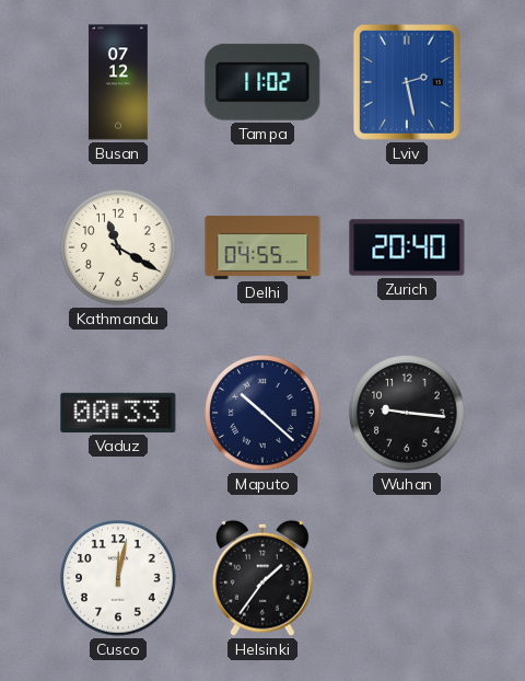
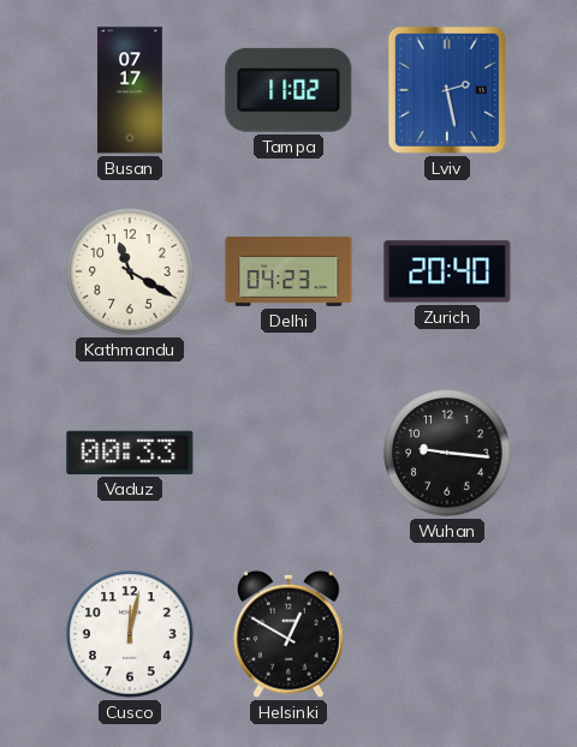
Busan: 07:12 -> 07:17
Delhi: 04:55 -> 04:23
Maputo: 10:22 -> none
Helsinki: 1:36 -> 12:50
